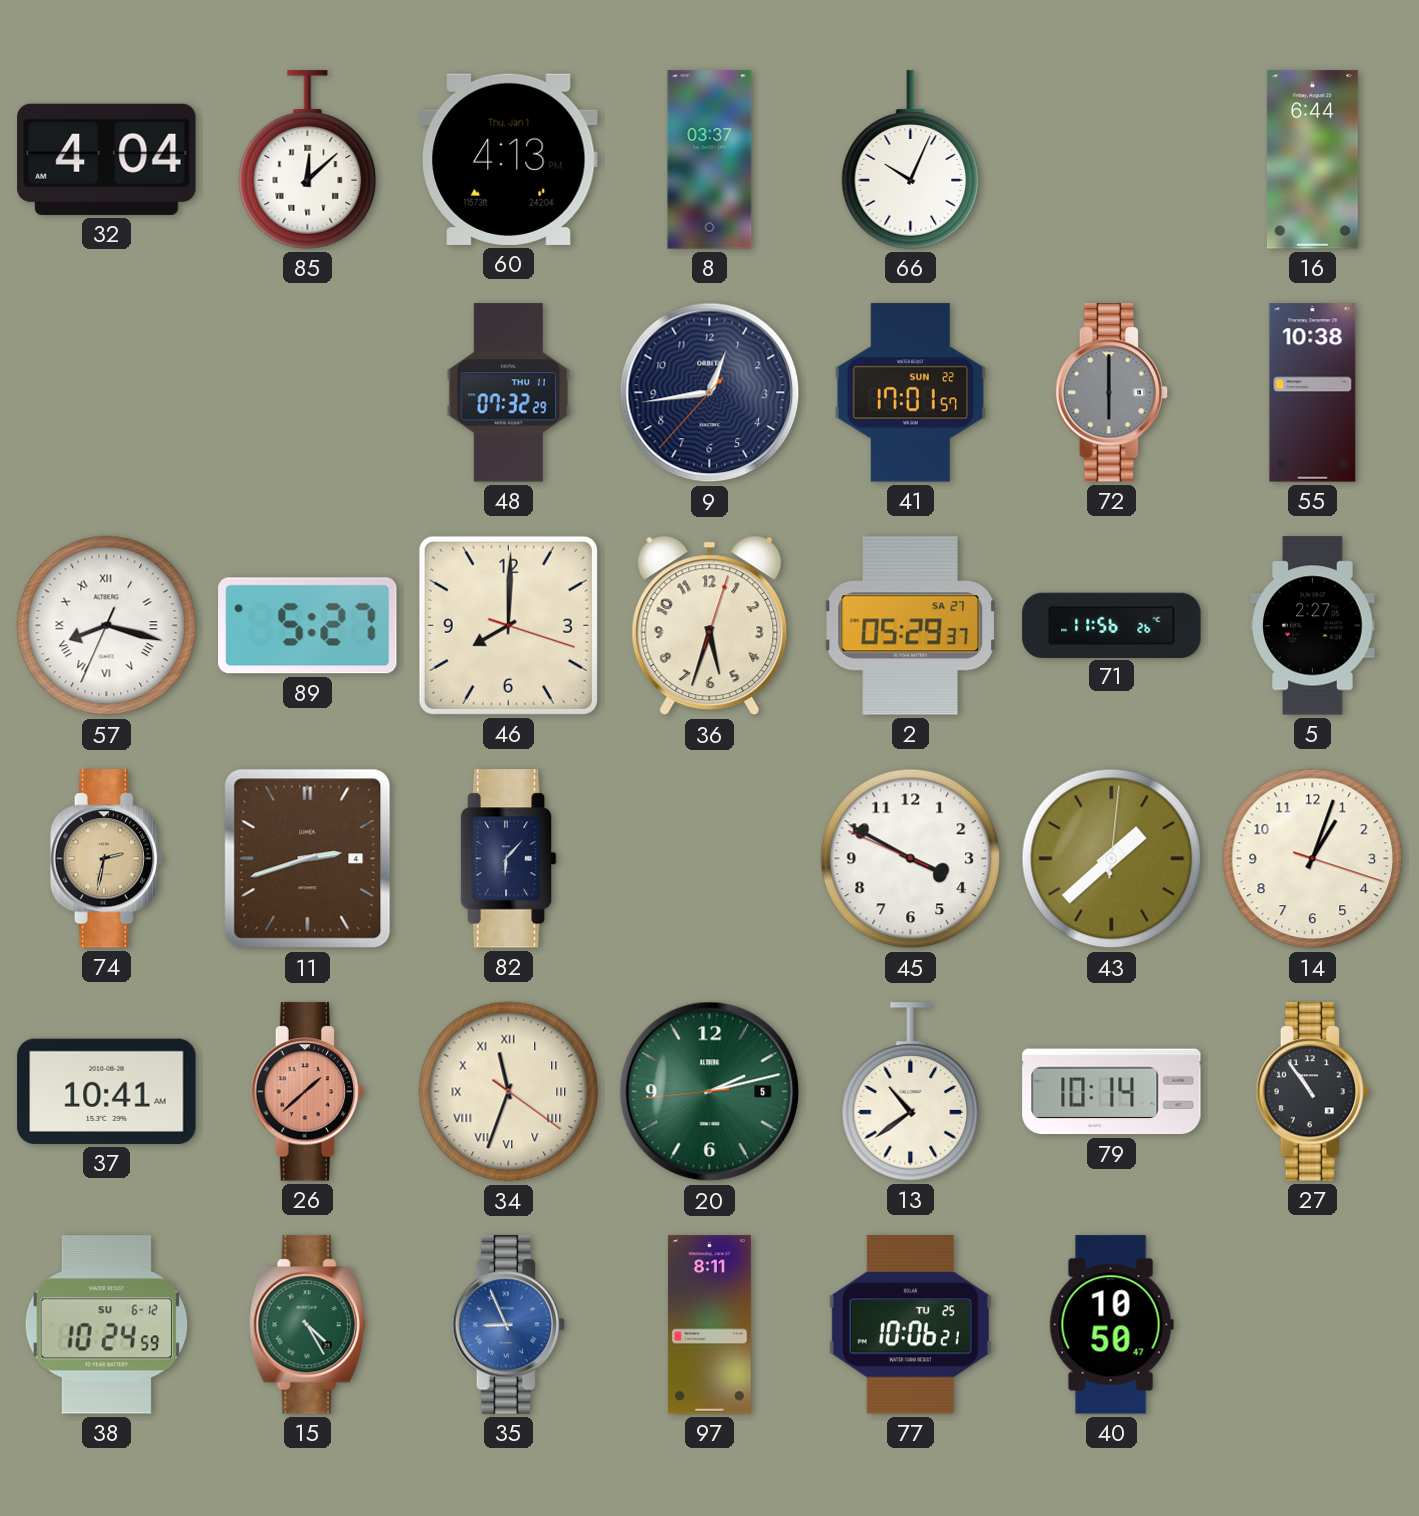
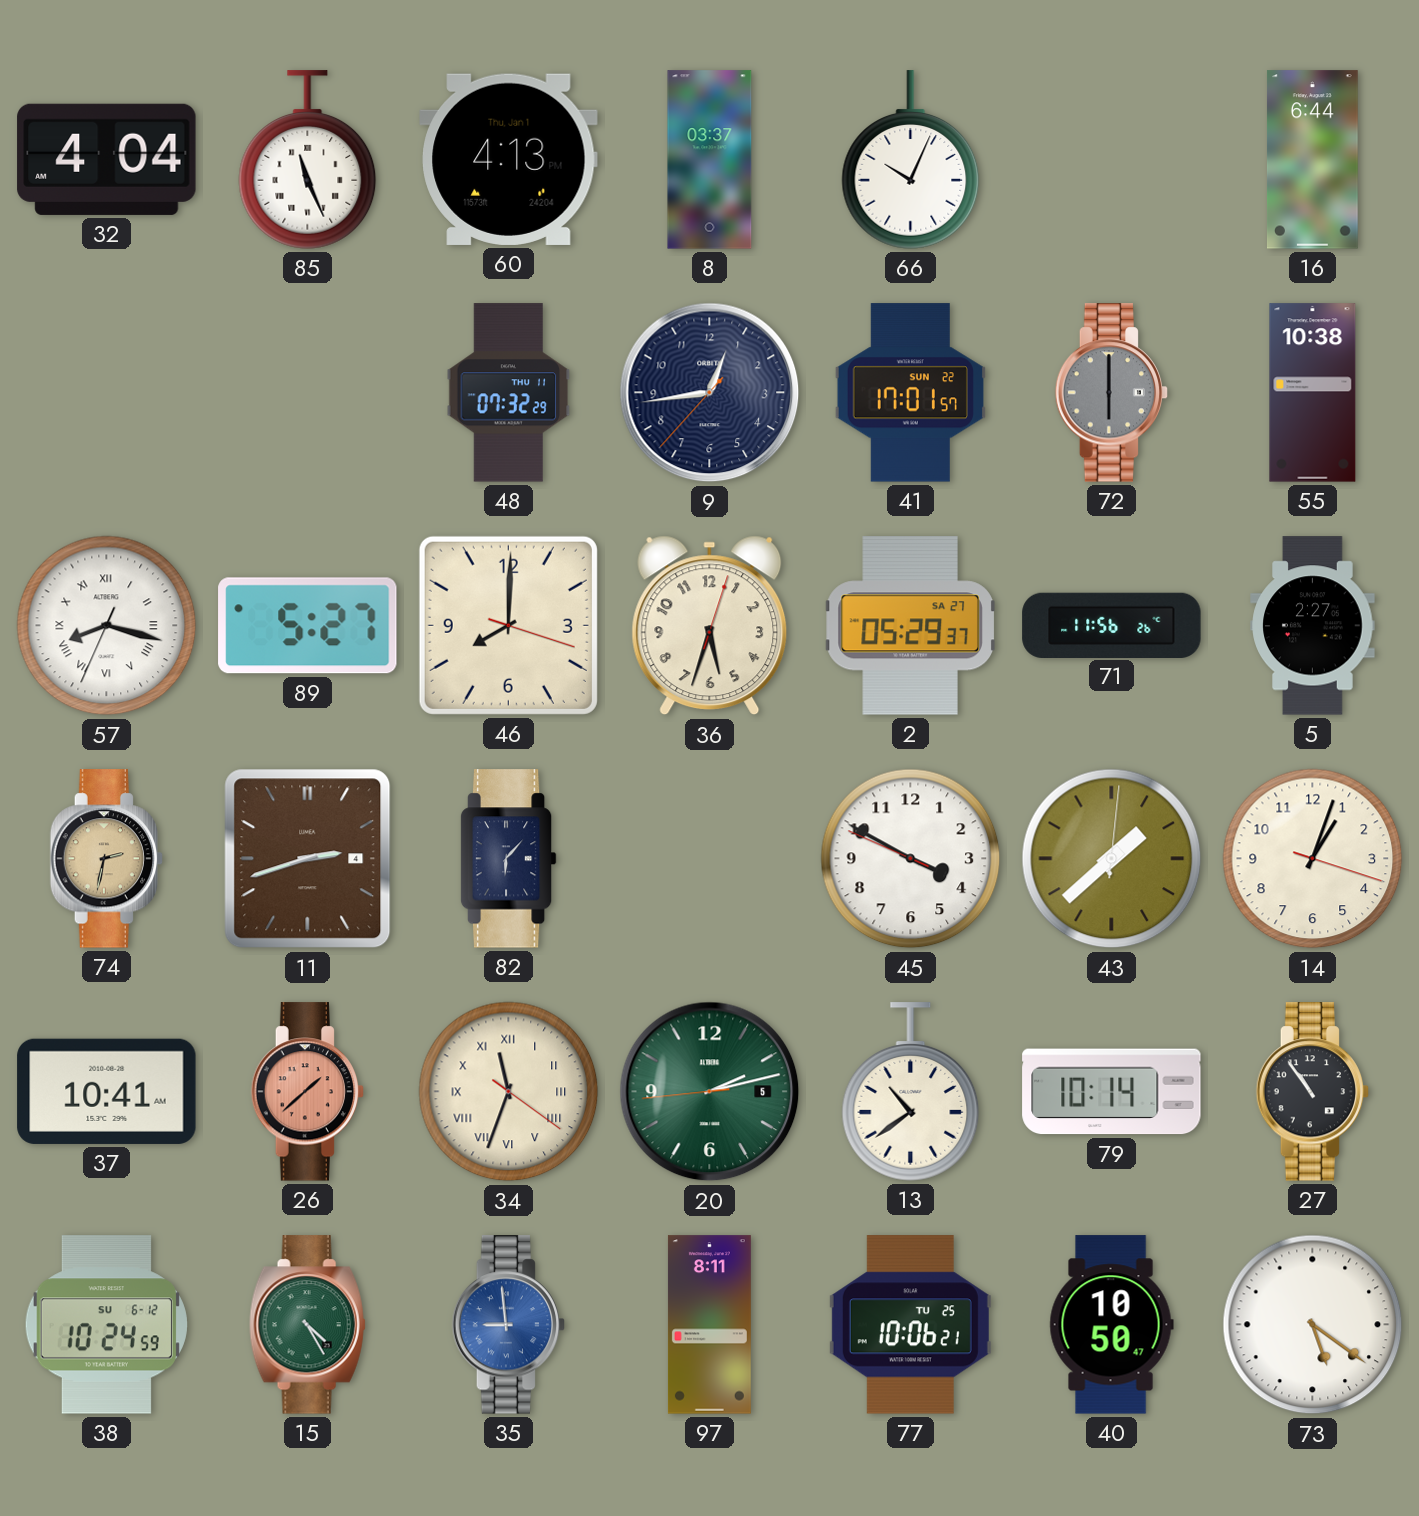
85: 12:08 -> 11:26
35: 8:56 -> 8:59
73: none -> 5:21
